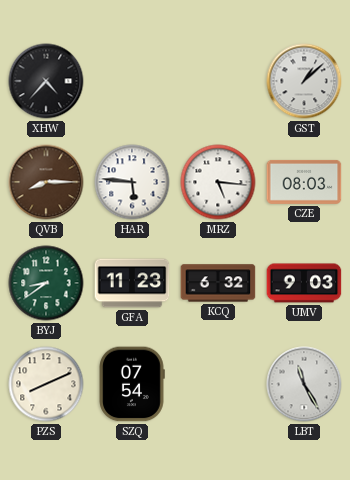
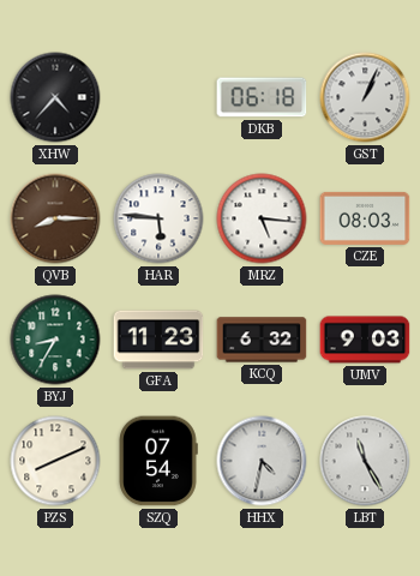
DKB: none -> 06:18
GST: 1:08 -> 1:04
BYJ: 8:39 -> 8:35
HHX: none -> 4:32
